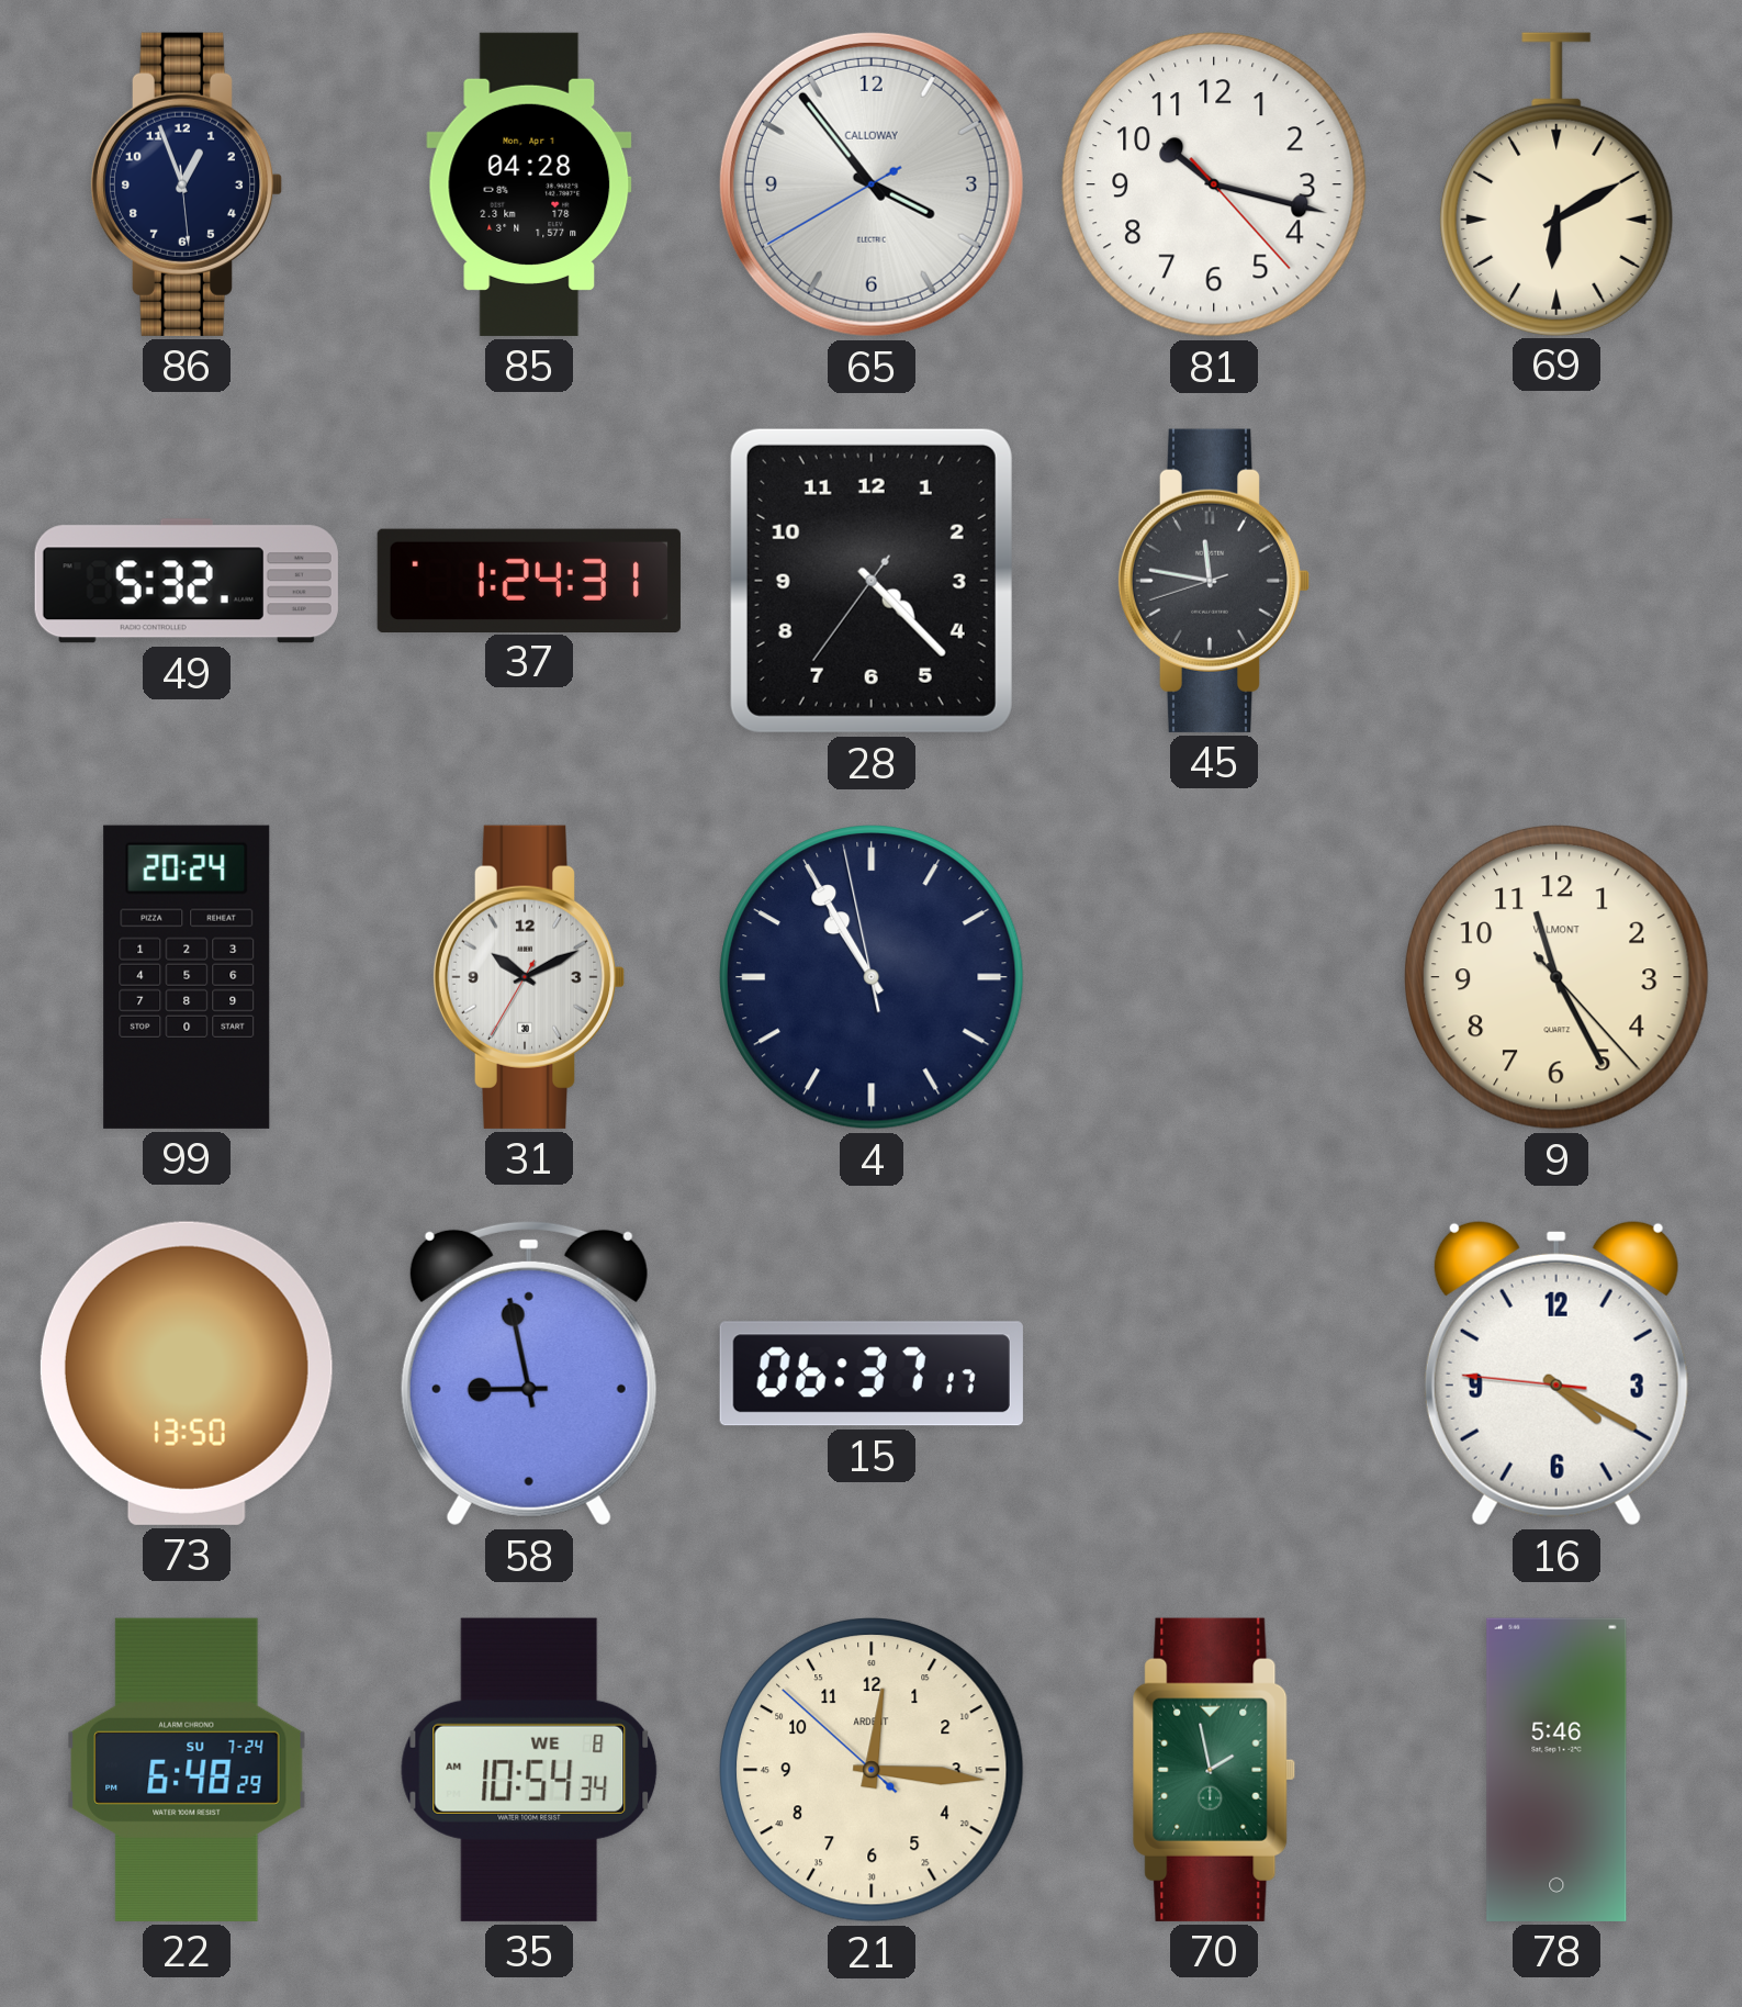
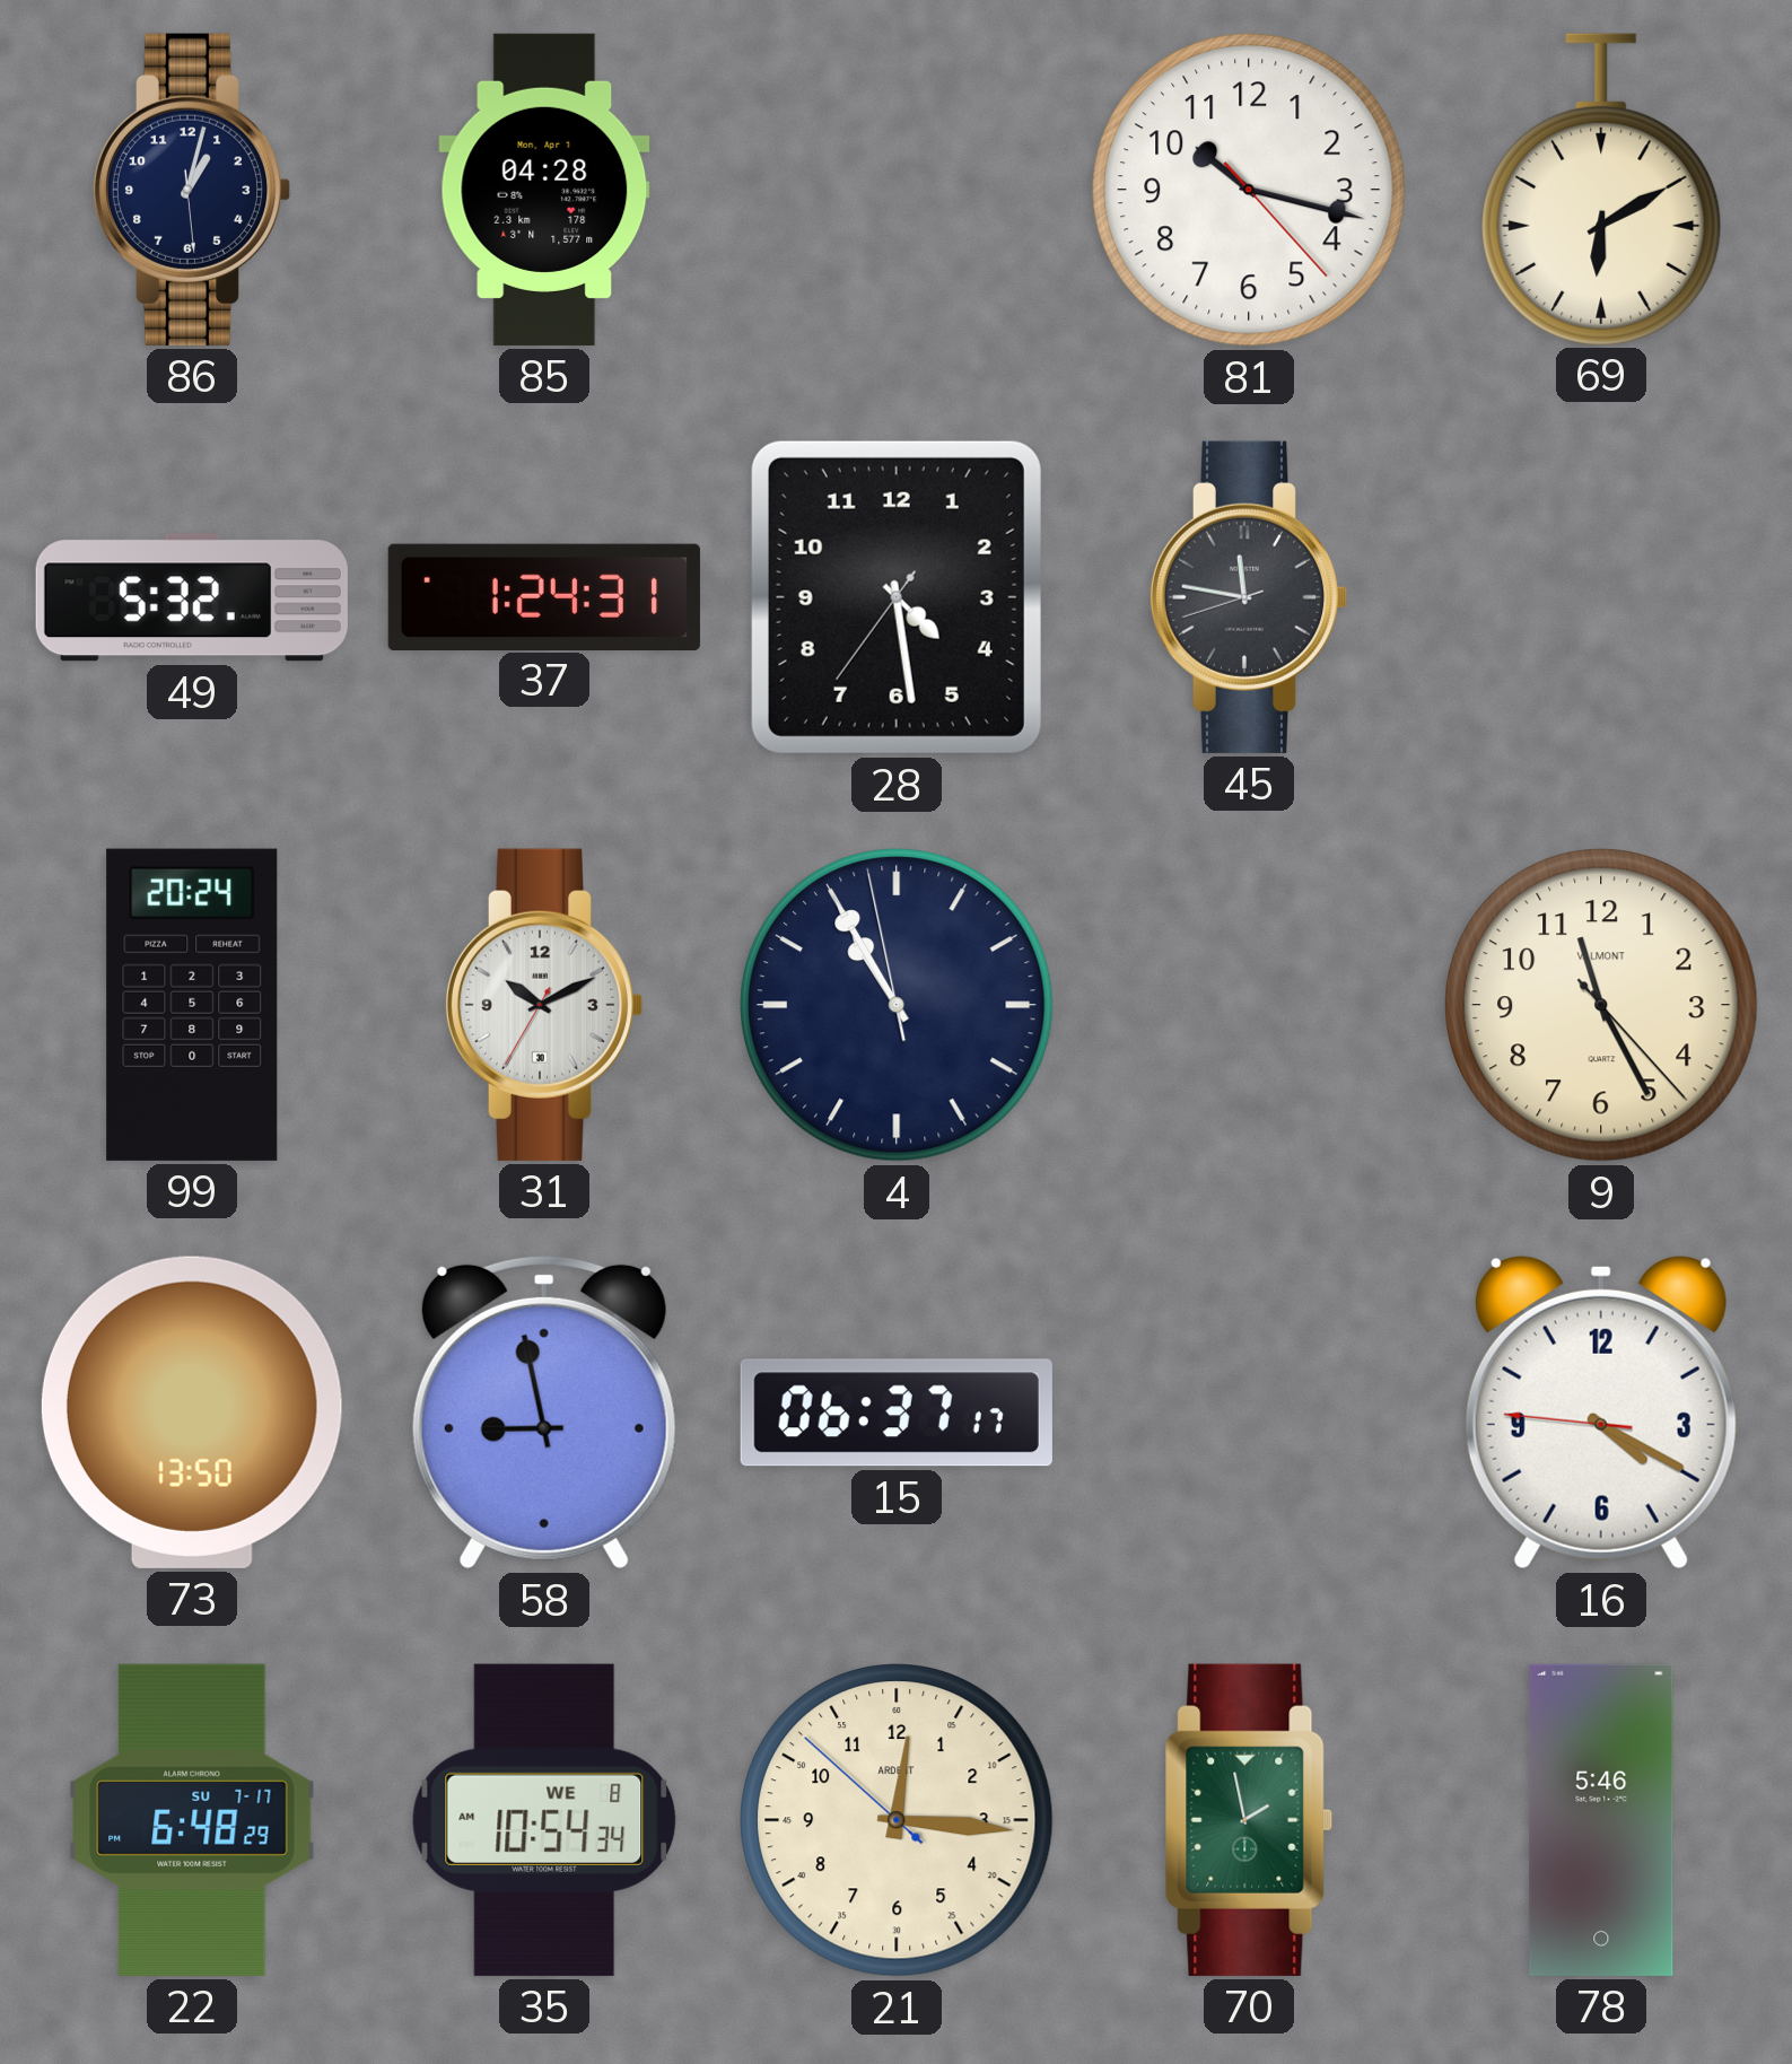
86: 12:56 -> 1:02
65: 3:53 -> none
28: 4:22 -> 4:28
22 date: SU 7-24 -> SU 7-17
